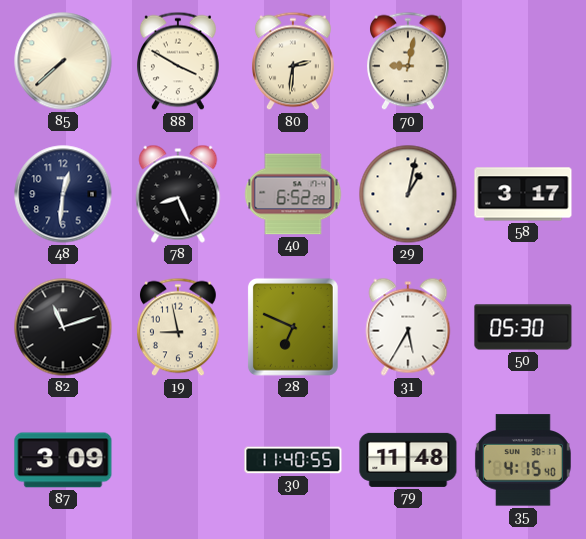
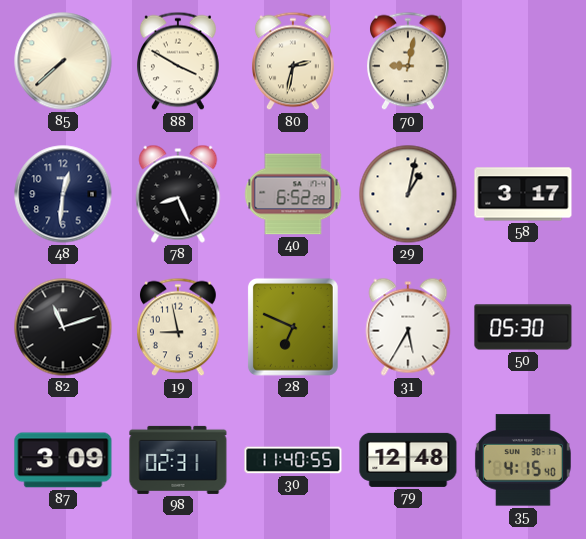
80: 2:31 -> 2:32
98: none -> 02:31
79: 11:48 -> 12:48
